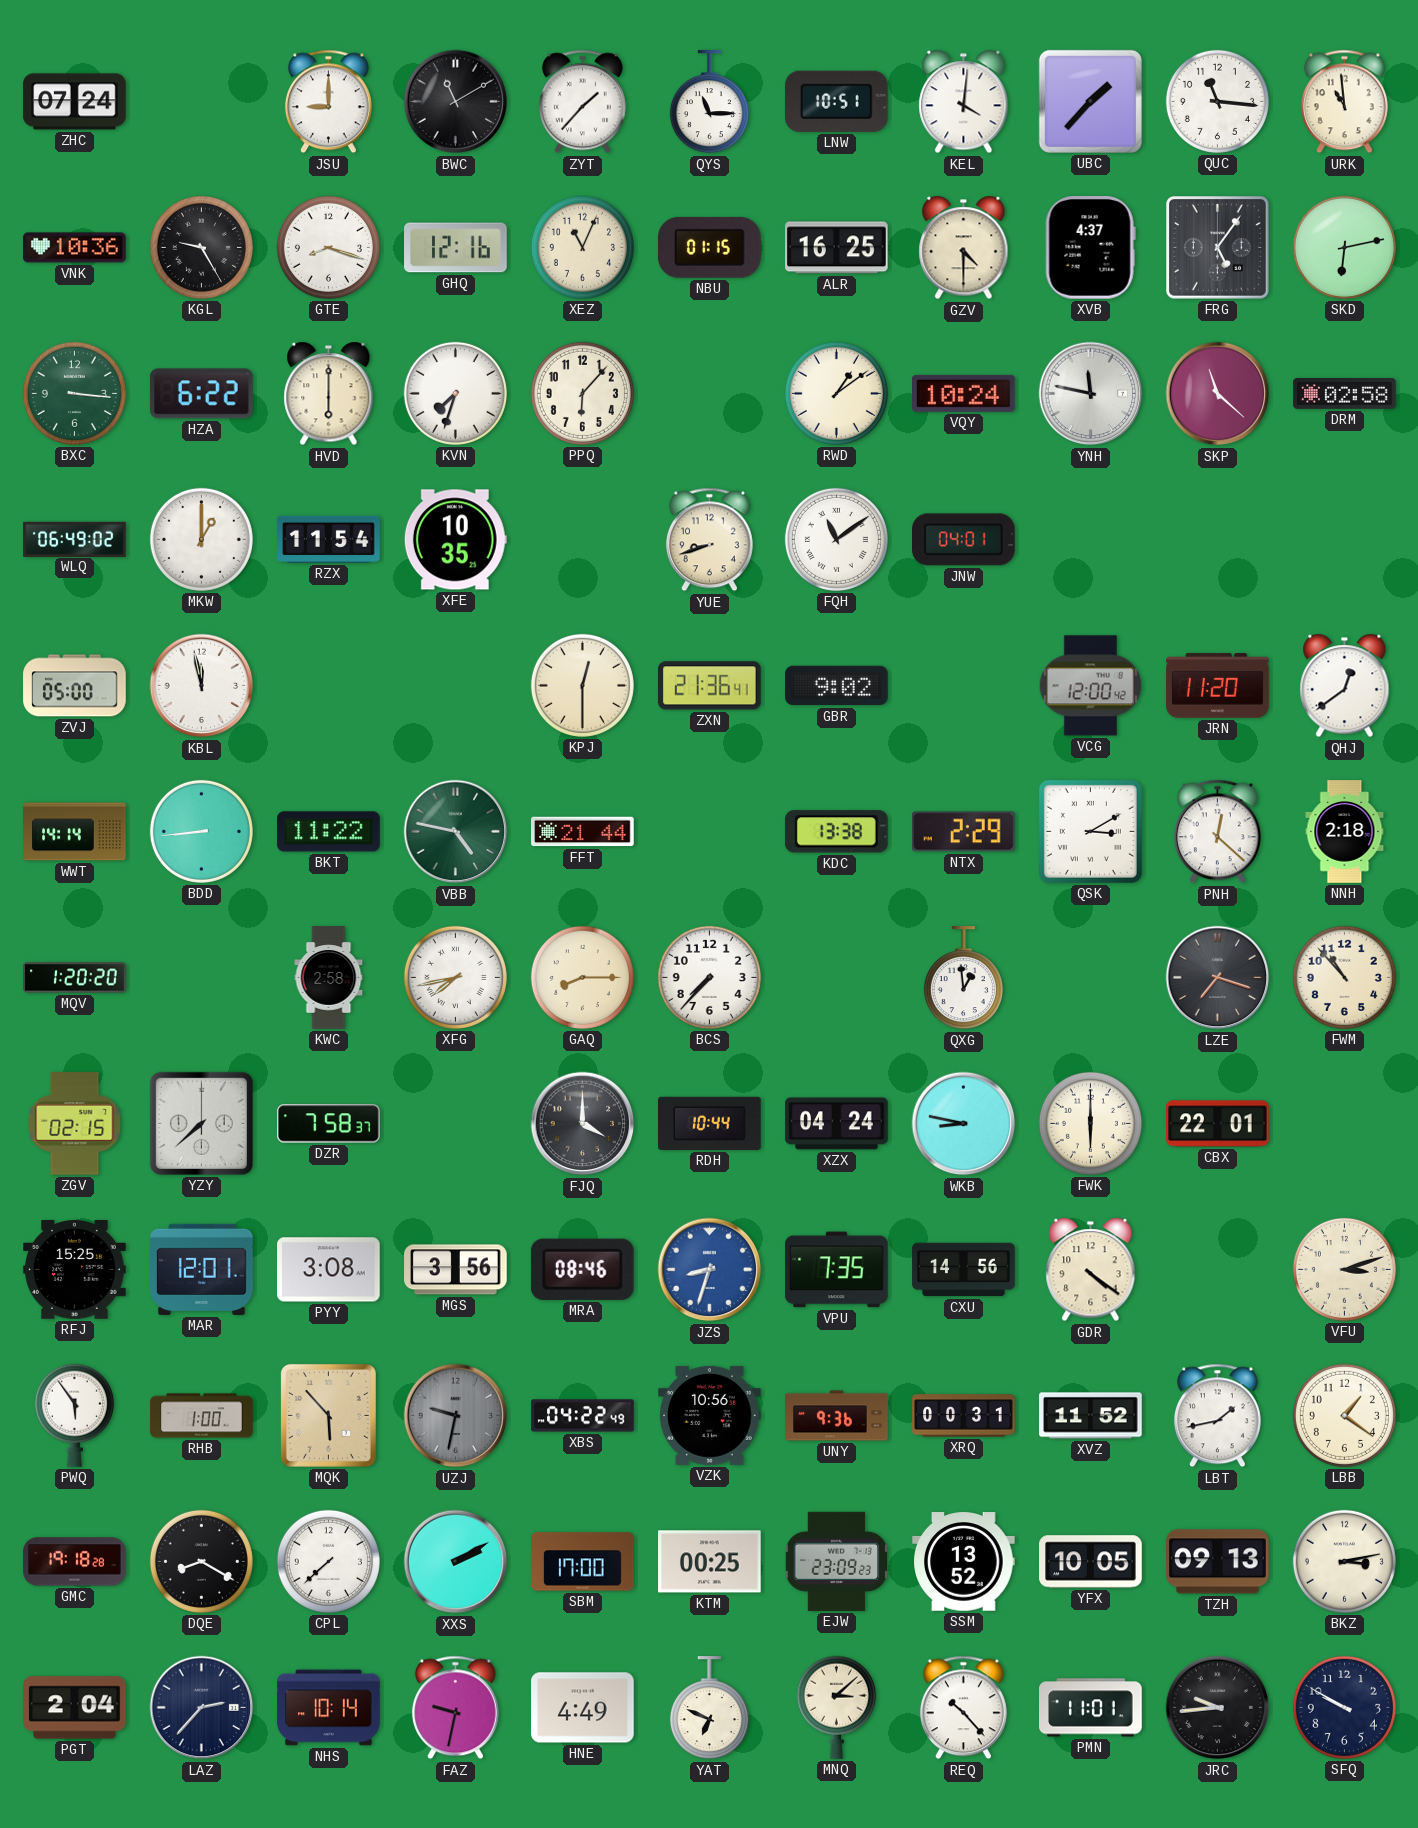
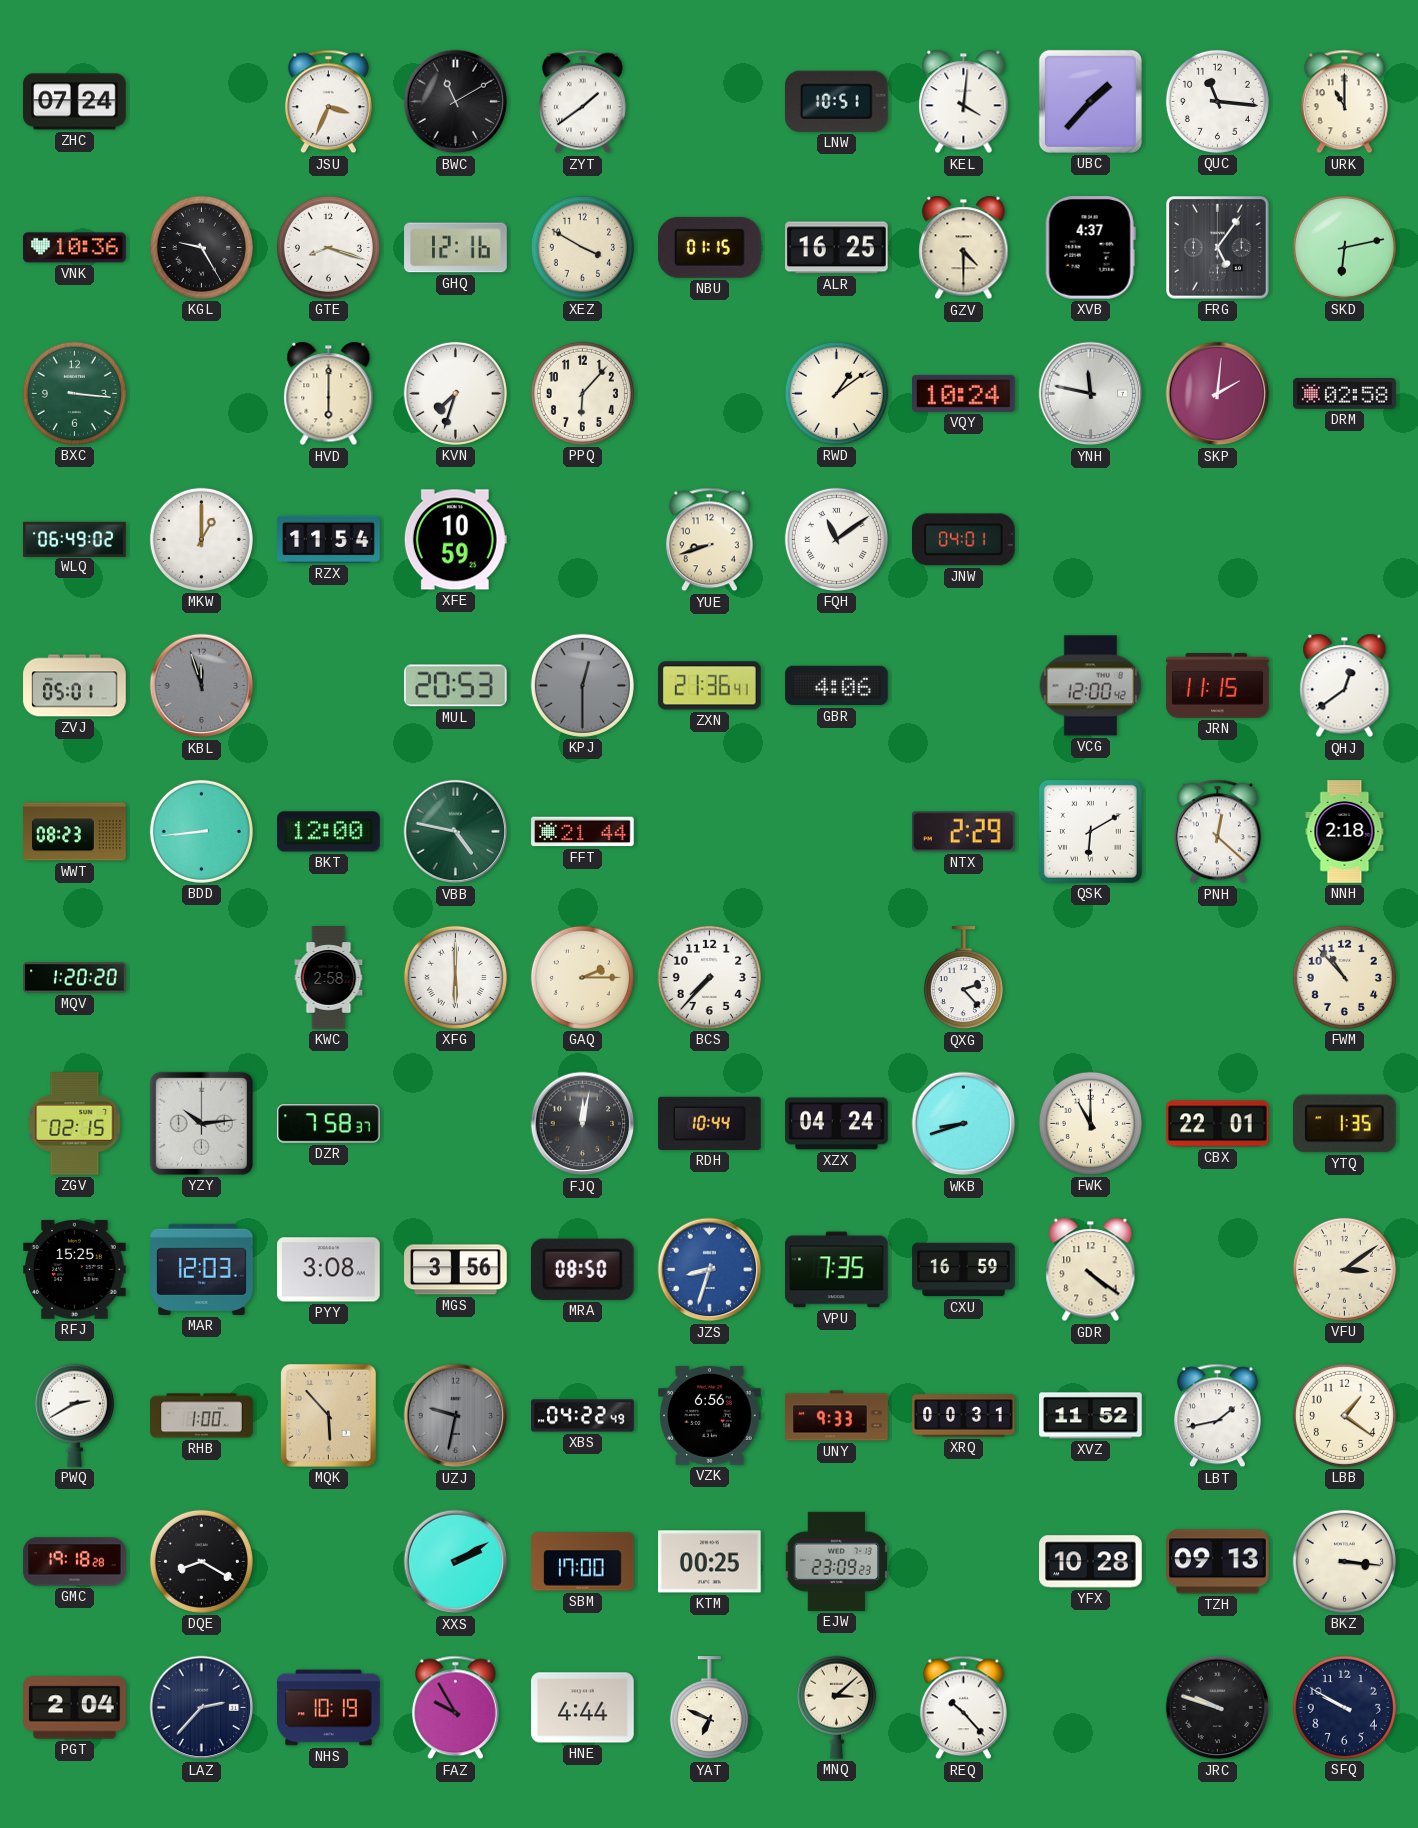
JSU: 9:00 -> 3:34
ZYT: 1:37 -> 1:39
QYS: 11:15 -> none
URK: 10:59 -> 11:00
XEZ: 11:04 -> 3:50
HZA: 6:22 -> none
SKP: 11:22 -> 2:01
XFE: 10:35 -> 10:59
ZVJ: 05:00 -> 05:01
KBL: 11:58 -> 11:57
KBL dial: white -> grey
MUL: none -> 20:53
KPJ dial: cream -> grey
GBR: 9:02 -> 4:06
JRN: 11:20 -> 11:15
WWT: 14:14 -> 08:23
BKT: 11:22 -> 12:00
KDC: 13:38 -> none
QSK: 3:10 -> 6:10
XFG: 7:43 -> 6:00
GAQ: 8:15 -> 2:15
QXG: 12:59 -> 2:23
LZE: 7:18 -> none
YZY: 7:38 -> 10:14
FJQ: 4:00 -> 12:02
WKB: 8:47 -> 8:42
FWK: 6:00 -> 11:00
YTQ: none -> 1:35
MAR: 12:01 -> 12:03
MRA: 08:46 -> 08:50
CXU: 14:56 -> 16:59
VFU: 3:12 -> 3:09
PWQ: 5:54 -> 2:40
VZK: 10:56 -> 6:56
UNY: 9:36 -> 9:33
CPL: 7:38 -> none
SSM: 13:52 -> none
YFX: 10:05 -> 10:28
BKZ: 3:13 -> 3:16
NHS: 10:14 -> 10:19
FAZ: 9:32 -> 9:55
HNE: 4:49 -> 4:44
PMN: 11:01 -> none
JRC: 9:44 -> 9:48
